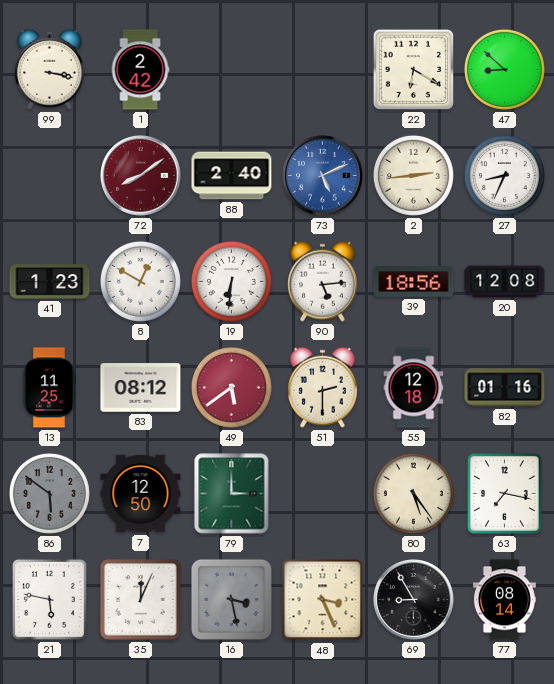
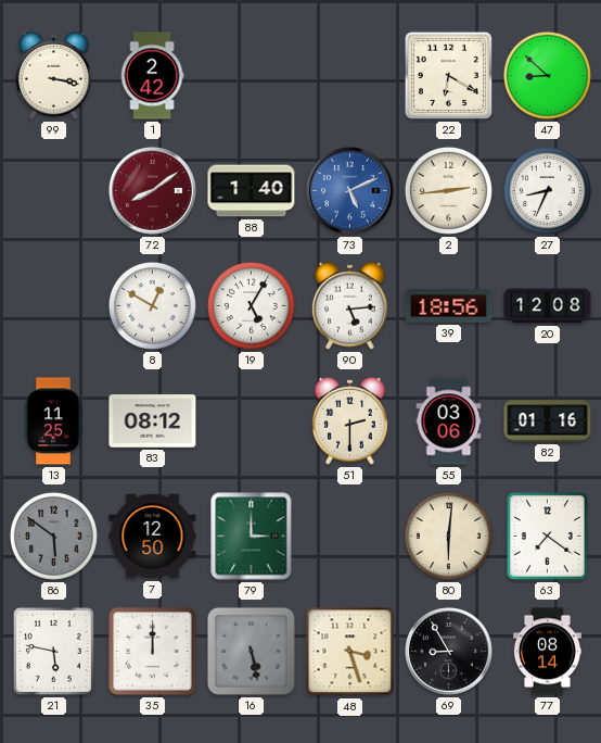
88: 2:40 -> 1:40
41: 1:23 -> none
19: 6:31 -> 5:05
49: 5:39 -> none
55: 12:18 -> 03:06
80: 5:24 -> 6:01
63: 7:17 -> 7:21
35: 12:04 -> 12:00
16: 3:28 -> 5:28
48: 3:26 -> 3:27
